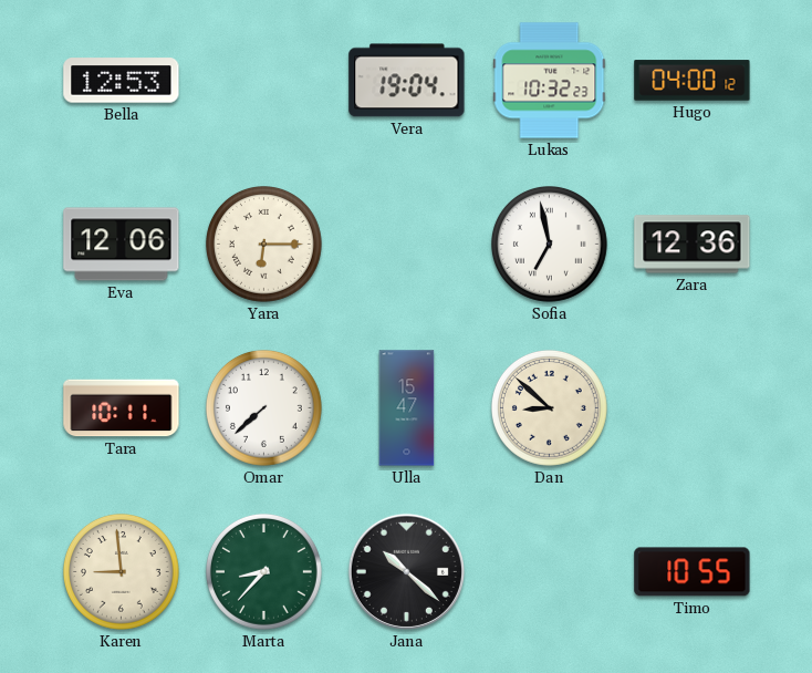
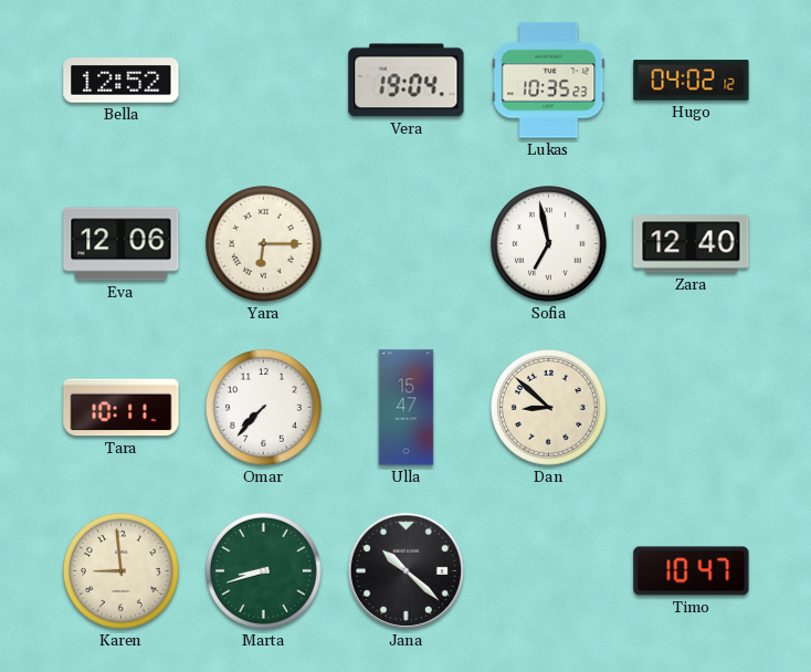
Bella: 12:53 -> 12:52
Lukas: 10:32 -> 10:35
Hugo: 04:00 -> 04:02
Zara: 12:36 -> 12:40
Omar: 7:38 -> 7:37
Marta: 8:37 -> 8:42
Timo: 10:55 -> 10:47
